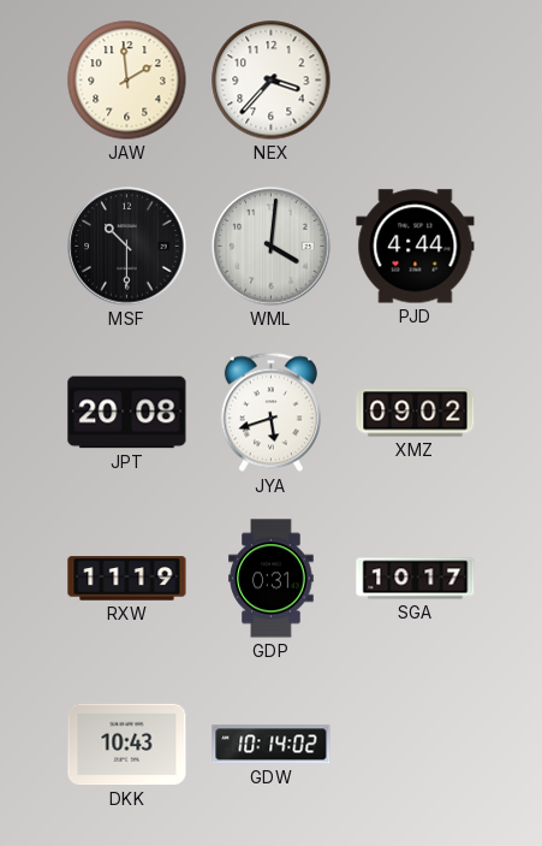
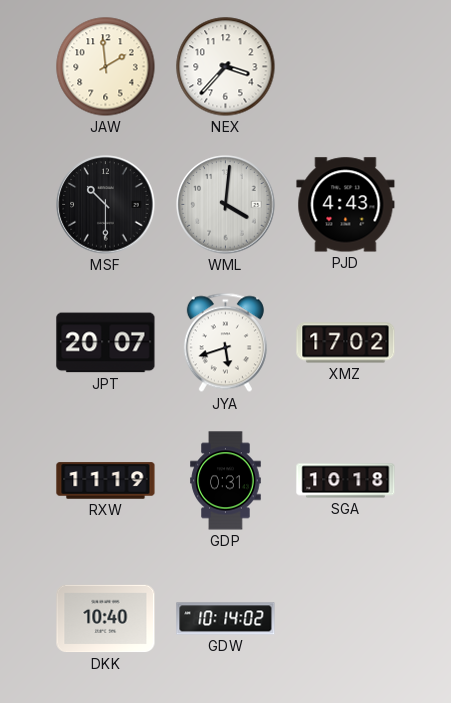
PJD: 4:44 -> 4:43
JPT: 20:08 -> 20:07
XMZ: 09:02 -> 17:02
SGA: 10:17 -> 10:18
DKK: 10:43 -> 10:40
